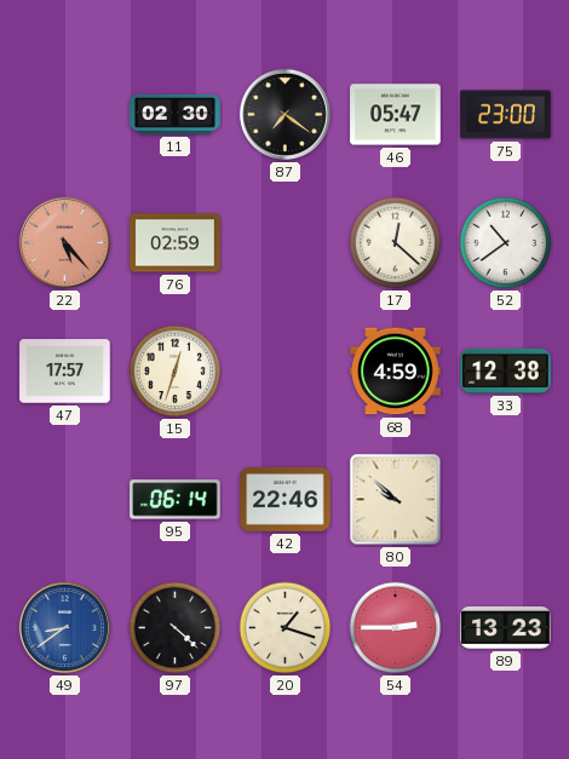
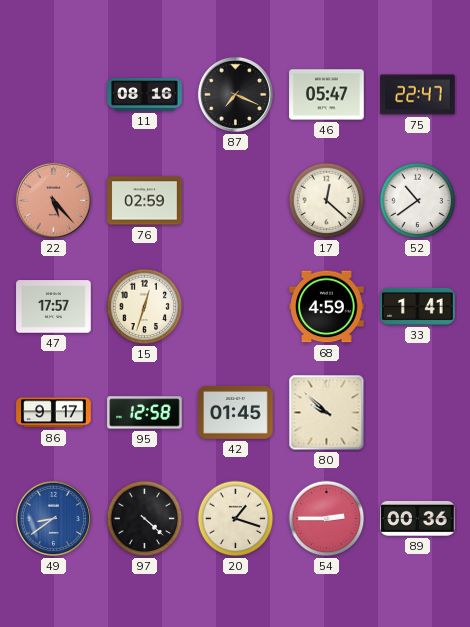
11: 02:30 -> 08:16
87: 7:21 -> 7:19
75: 23:00 -> 22:47
33: 12:38 -> 1:41
86: none -> 9:17
95: 06:14 -> 12:58
42: 22:46 -> 01:45
89: 13:23 -> 00:36
